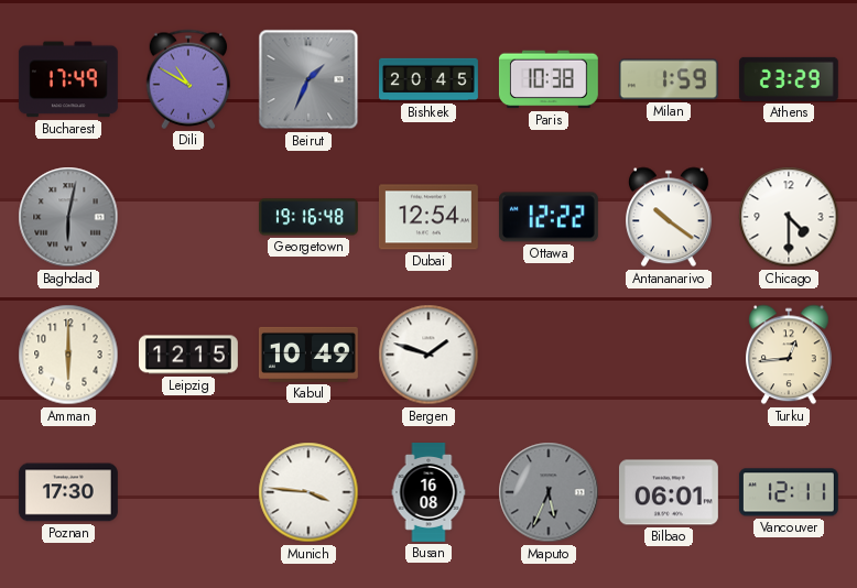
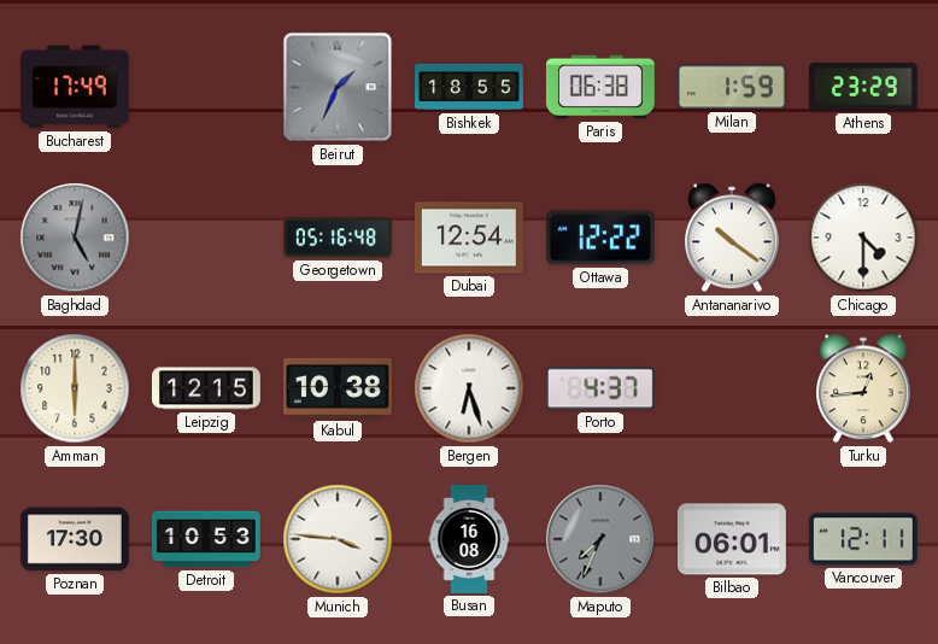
Dili: 10:50 -> none
Bishkek: 20:45 -> 18:55
Paris: 10:38 -> 06:38
Baghdad: 6:02 -> 5:02
Georgetown: 19:16 -> 05:16
Kabul: 10:49 -> 10:38
Bergen: 1:48 -> 6:27
Porto: none -> 4:37
Detroit: none -> 10:53
Maputo: 5:34 -> 7:34
